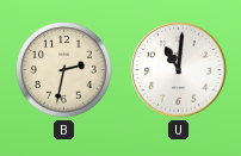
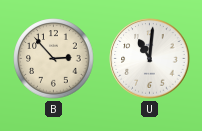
B: 2:32 -> 2:53
